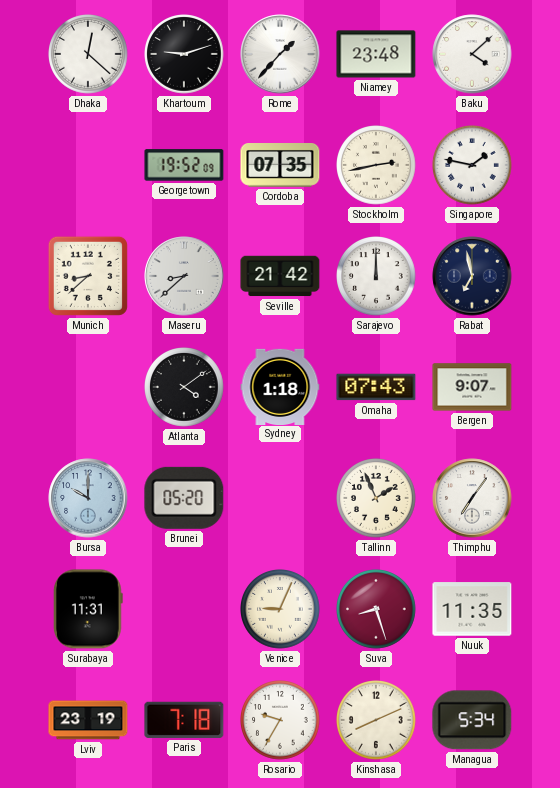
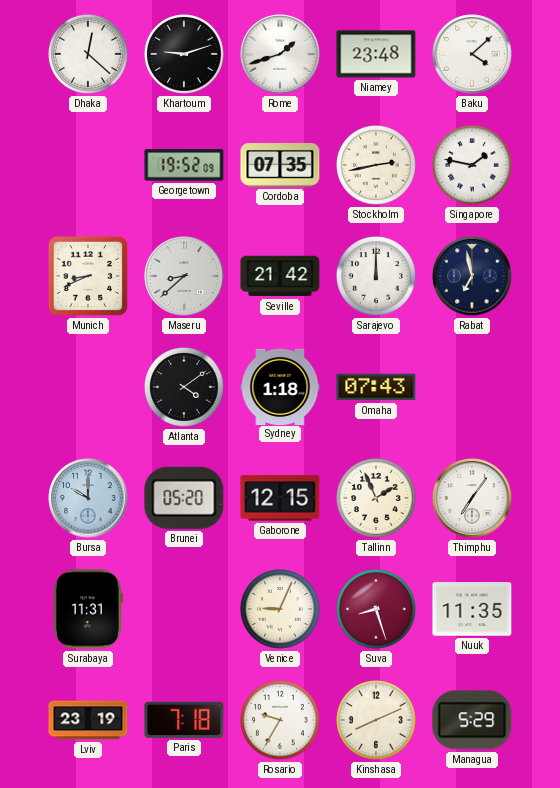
Rome: 1:37 -> 1:42
Munich: 8:38 -> 8:41
Bergen: 9:07 -> none
Gaborone: none -> 12:15
Managua: 5:34 -> 5:29
